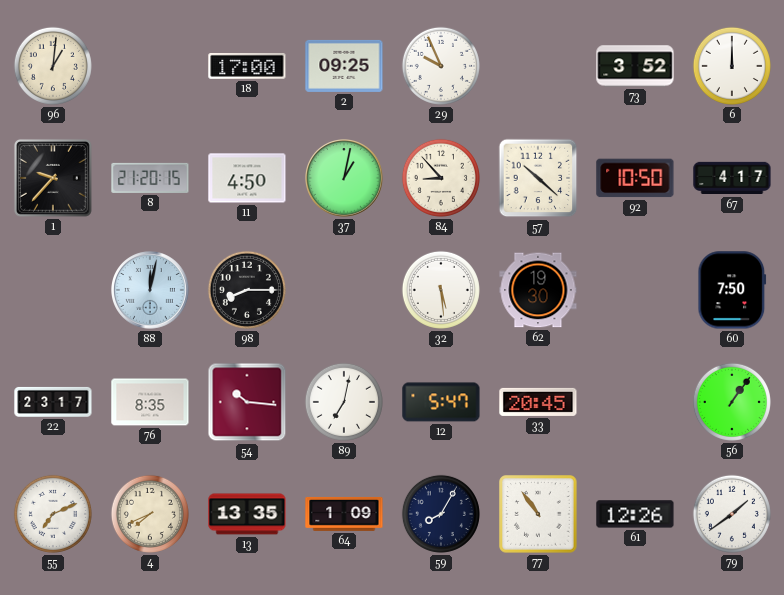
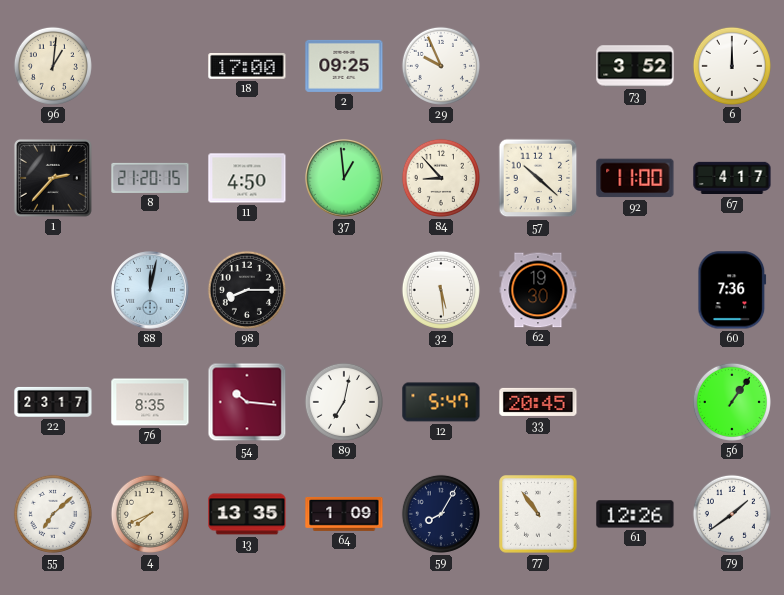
1: 9:37 -> 2:37
37: 1:02 -> 12:59
92: 10:50 -> 11:00
60: 7:50 -> 7:36
55: 7:11 -> 7:08
